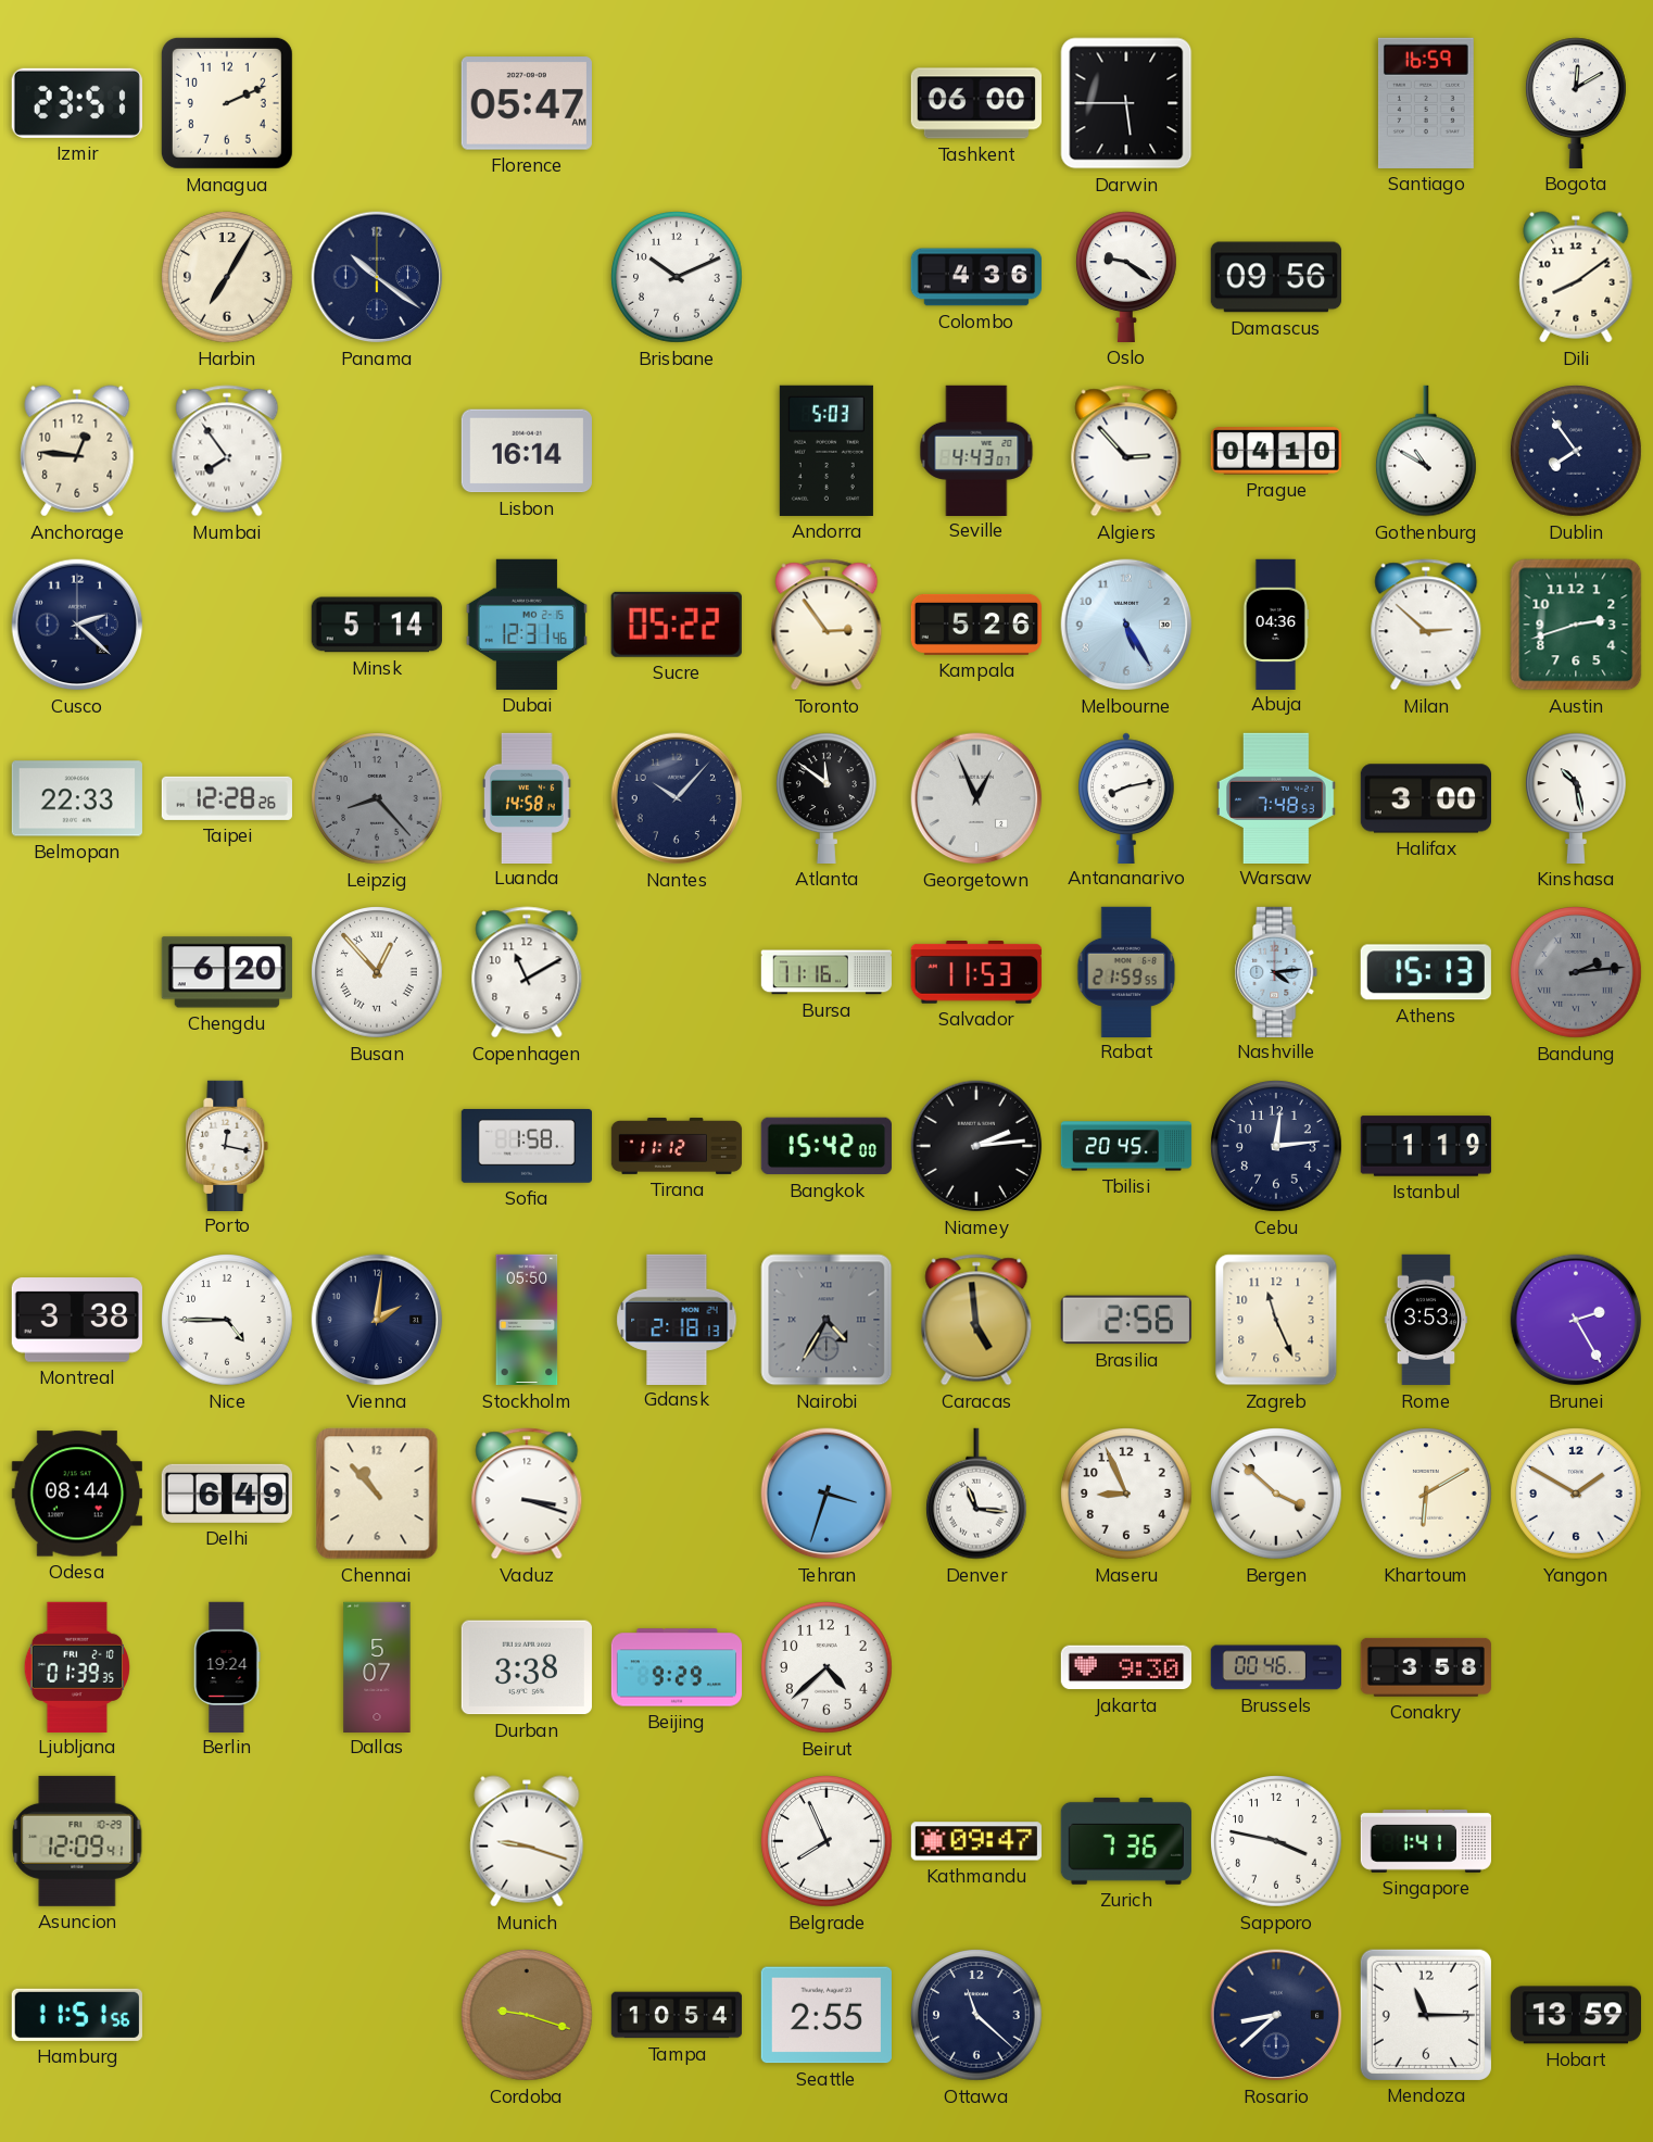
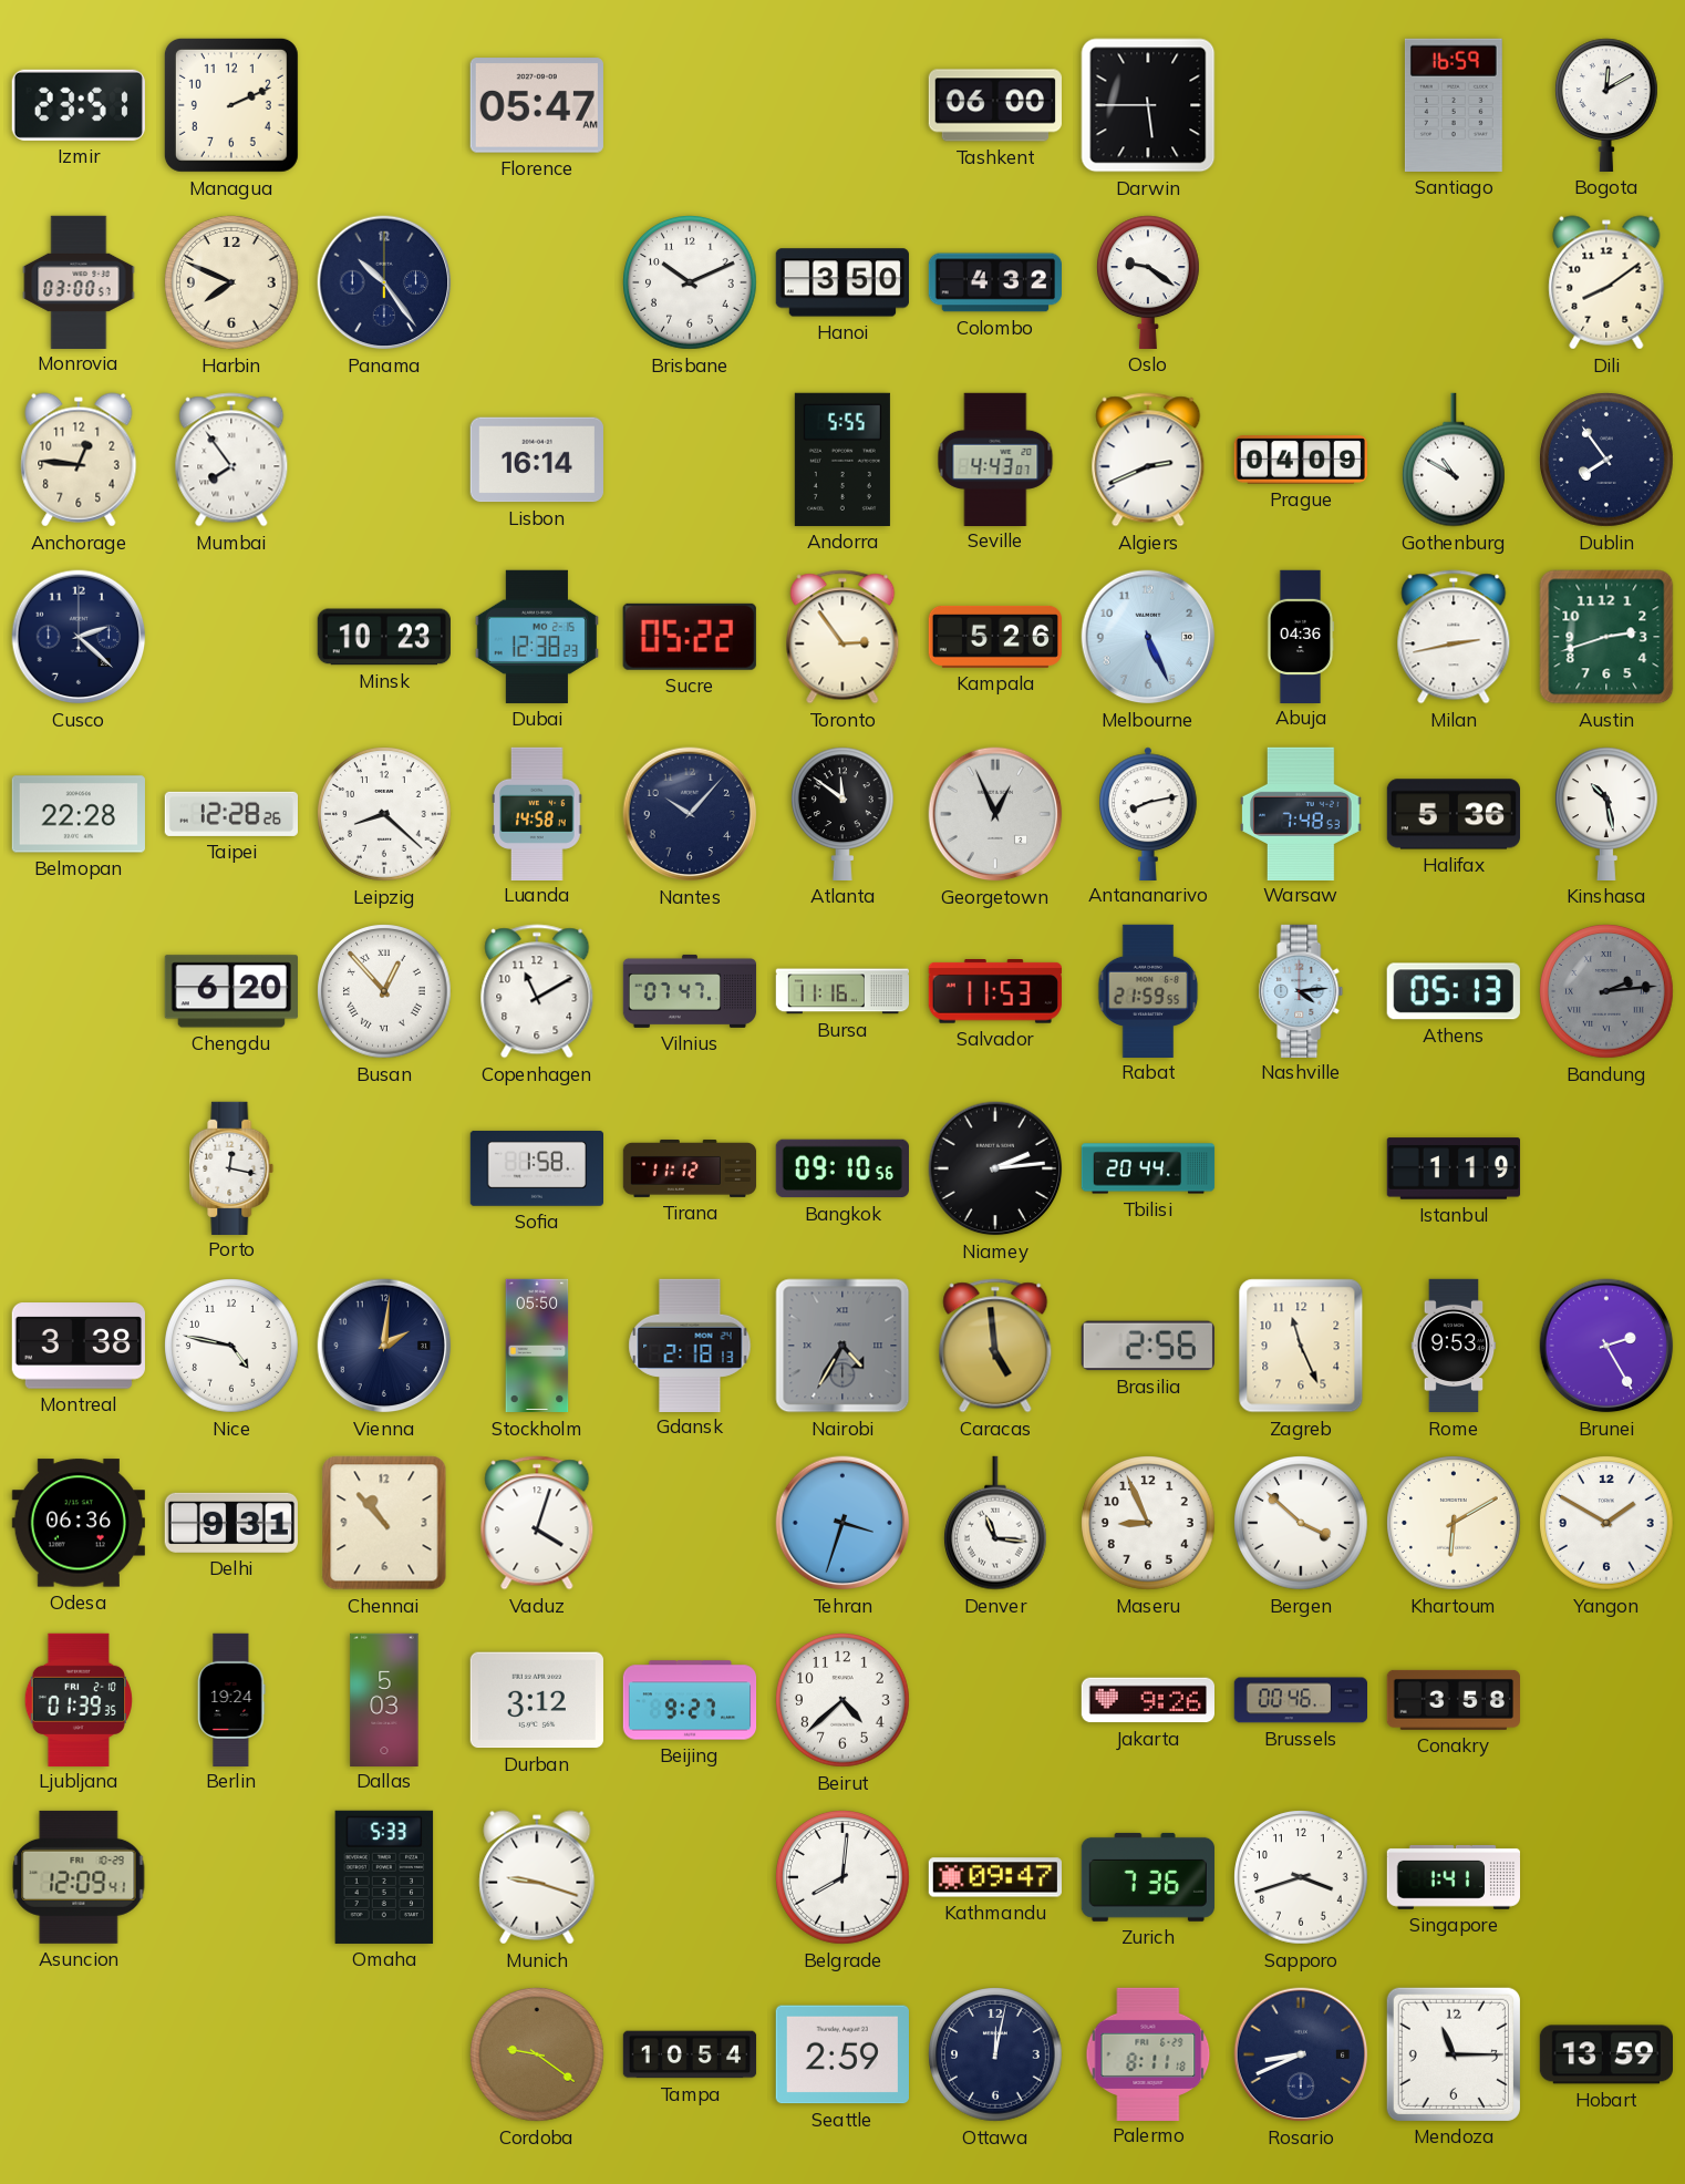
Monrovia: none -> 03:00
Harbin: 7:05 -> 7:49
Panama: 10:21 -> 10:24
Hanoi: none -> 3:50
Colombo: 4:36 -> 4:32
Damascus: 09:56 -> none
Andorra: 5:03 -> 5:55
Algiers: 2:53 -> 2:41
Prague: 04:10 -> 04:09
Minsk: 5:14 -> 10:23
Dubai: 12:31 -> 12:38
Melbourne: 5:25 -> 5:26
Milan: 2:52 -> 2:43
Belmopan: 22:33 -> 22:28
Leipzig: 8:23 -> 8:22
Leipzig dial: grey -> white
Halifax: 3:00 -> 5:36
Vilnius: none -> 07:47
Athens: 15:13 -> 05:13
Bangkok: 15:42 -> 09:10
Tbilisi: 20:45 -> 20:44
Cebu: 12:14 -> none
Nice: 4:45 -> 4:47
Rome: 3:53 -> 9:53
Odesa: 08:44 -> 06:36
Delhi: 6:49 -> 9:31
Vaduz: 3:18 -> 4:03
Dallas: 5:07 -> 5:03
Durban: 3:38 -> 3:12
Beijing: 9:29 -> 9:27
Jakarta: 9:30 -> 9:26
Omaha: none -> 5:33
Belgrade: 7:56 -> 8:01
Sapporo: 3:47 -> 3:42
Hamburg: 11:51 -> none
Cordoba: 9:18 -> 9:21
Seattle: 2:55 -> 2:59
Ottawa: 11:22 -> 12:02
Palermo: none -> 8:11
Rosario: 8:38 -> 8:41
